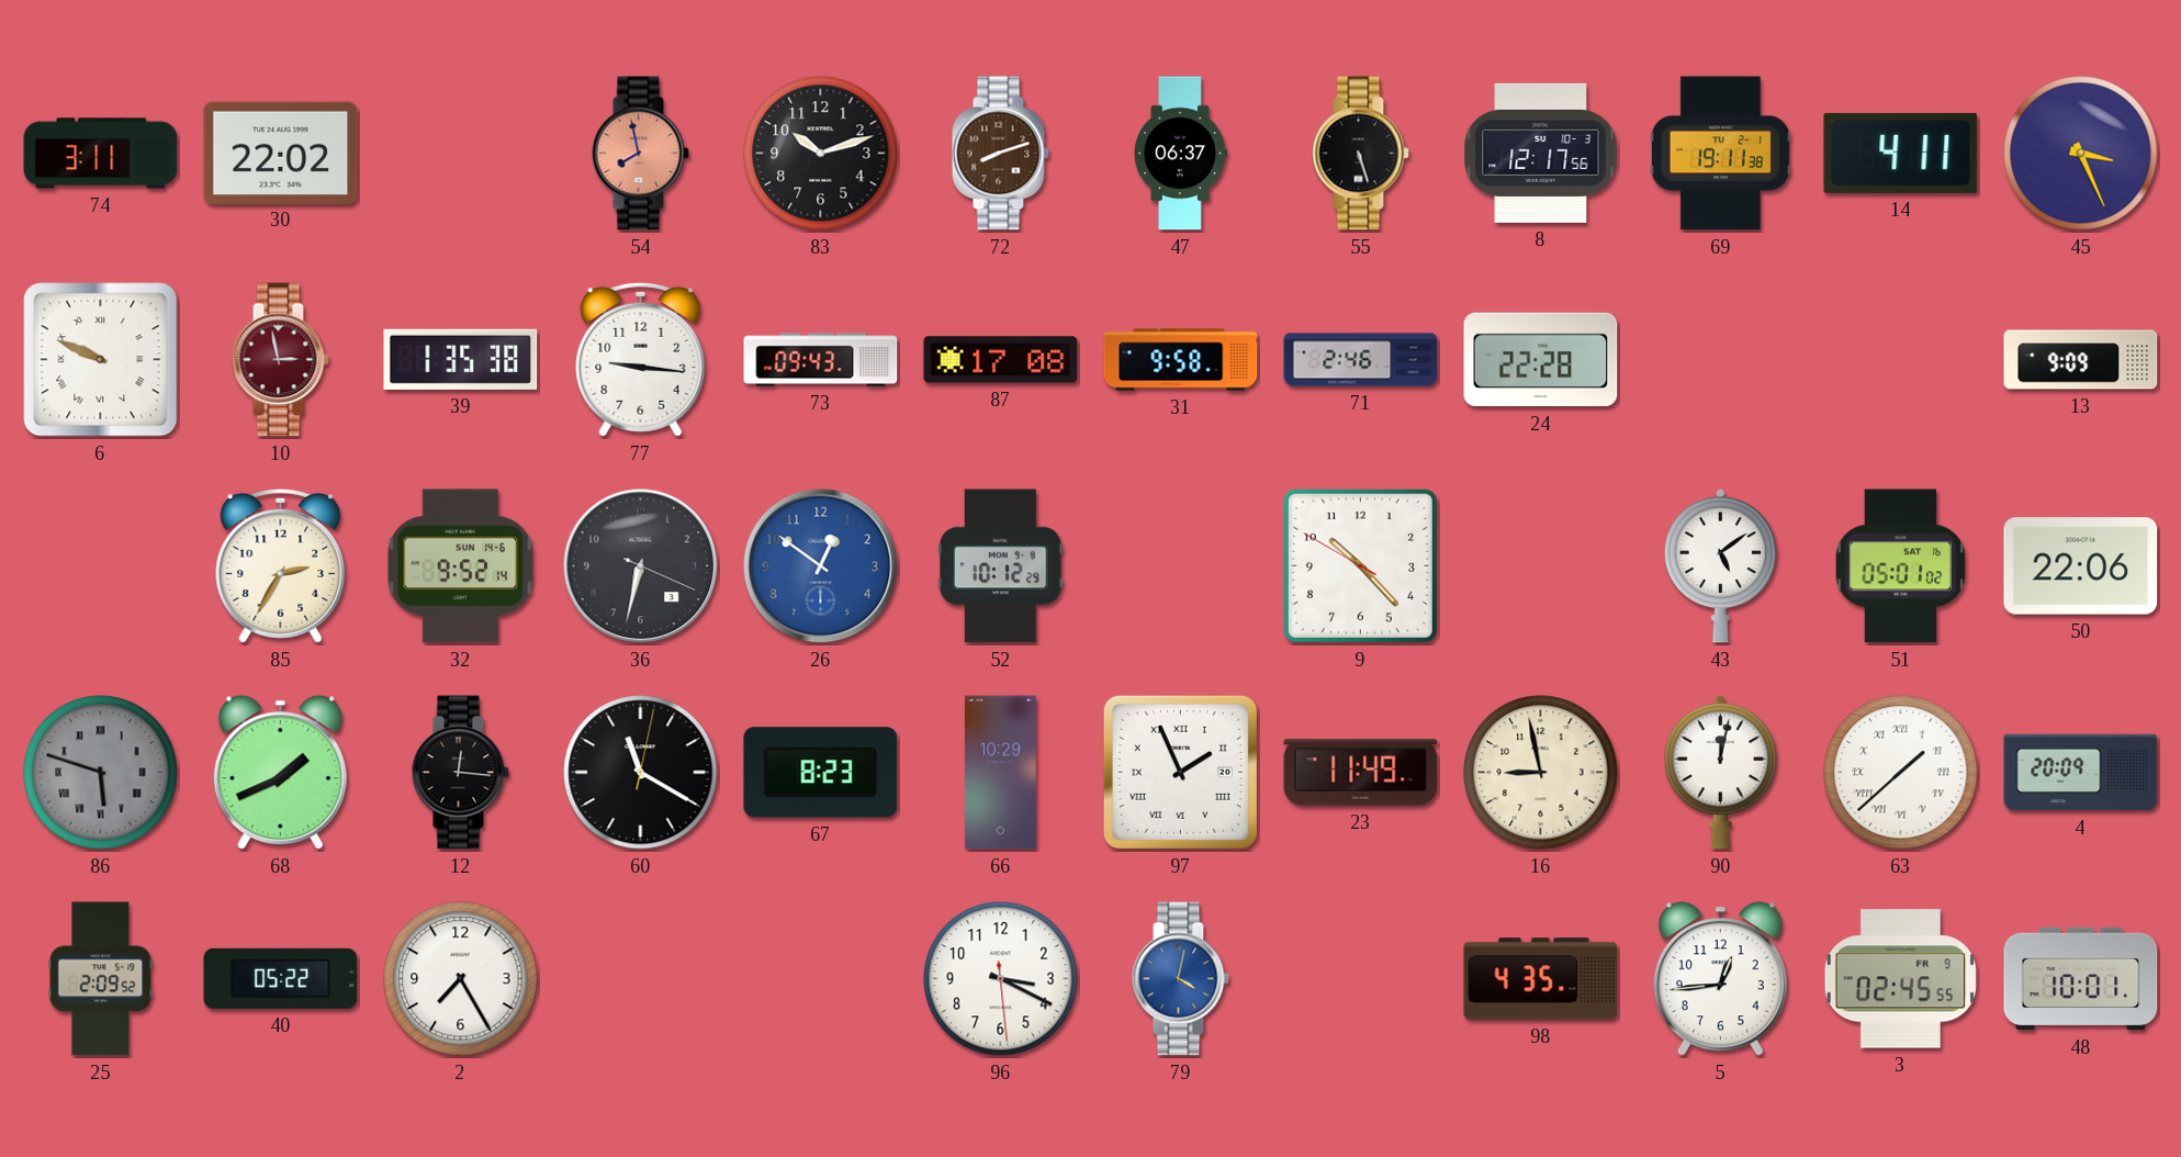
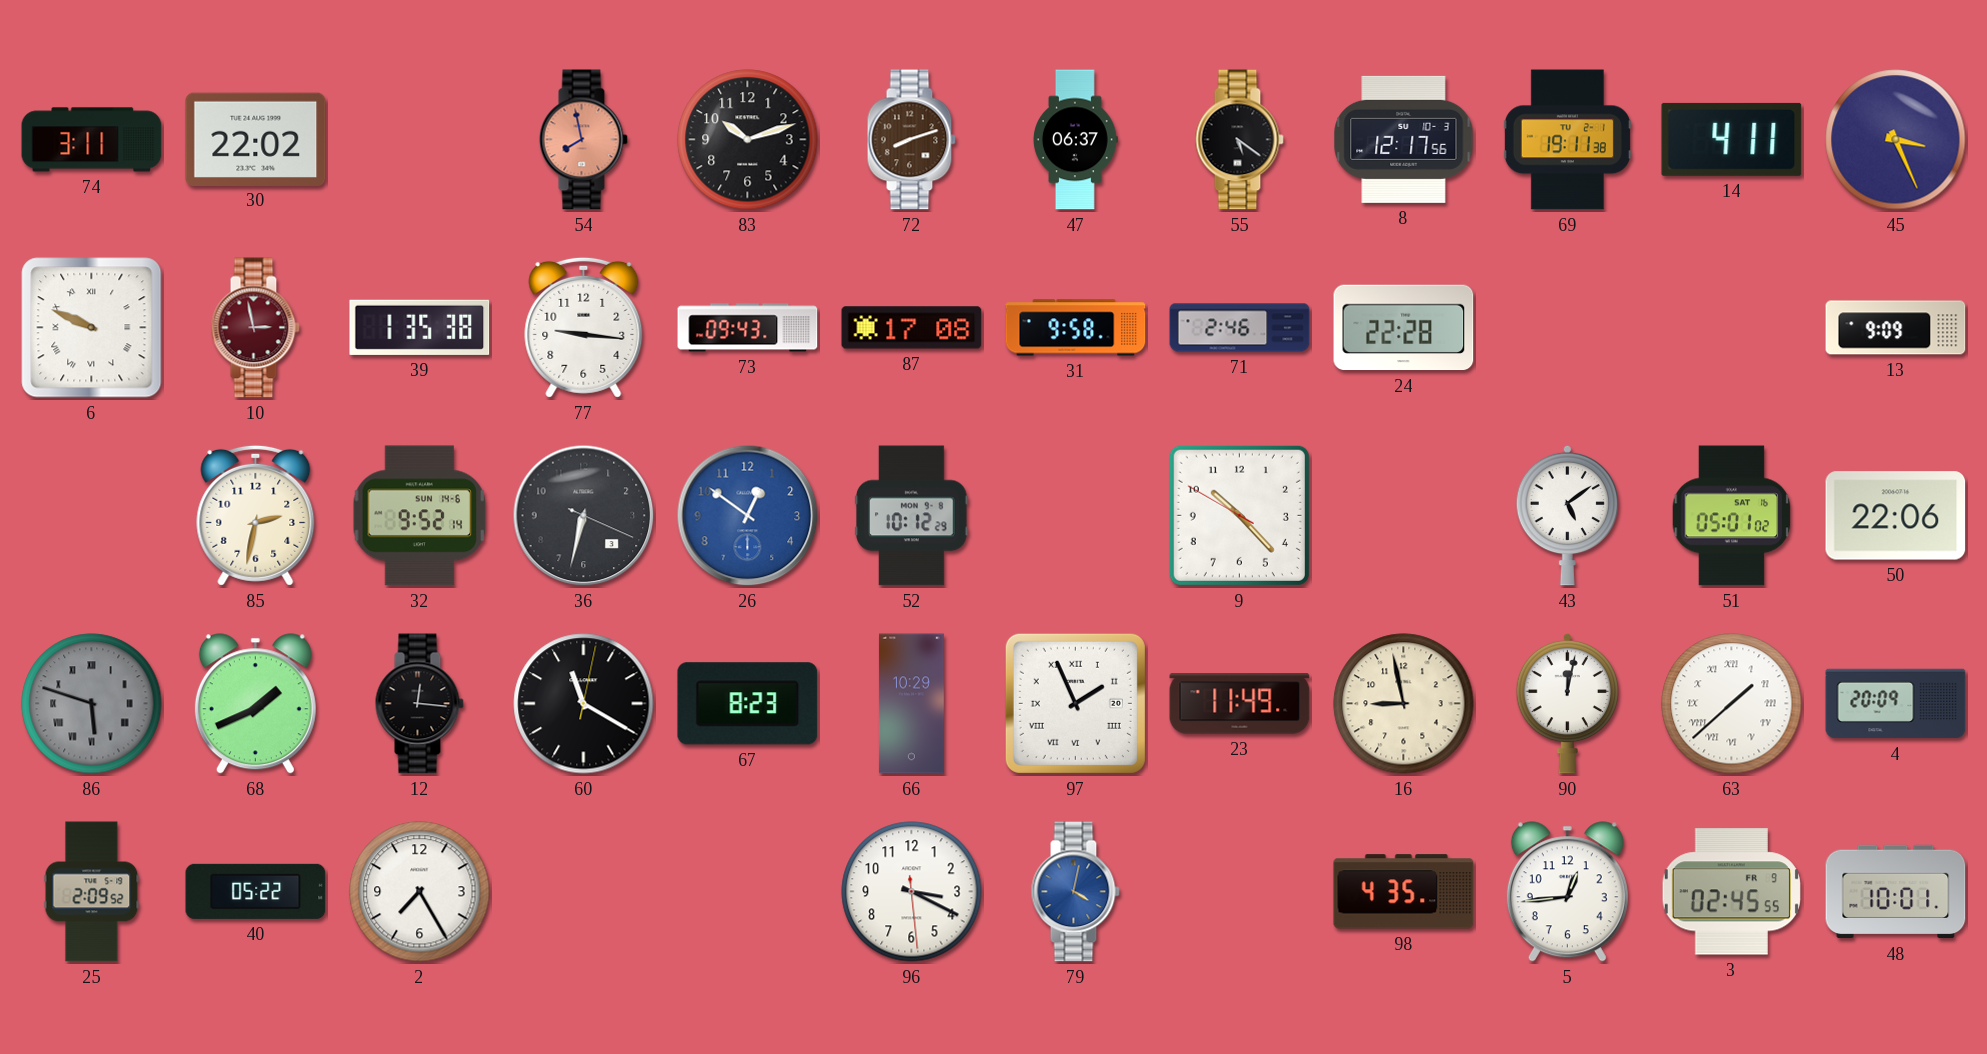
55: 5:27 -> 5:21
85: 2:35 -> 2:32
